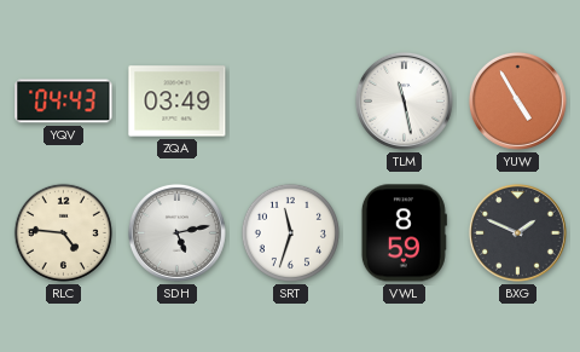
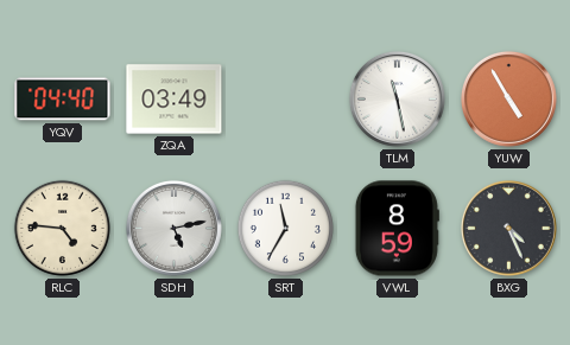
YQV: 04:43 -> 04:40
SRT: 11:33 -> 11:35
BXG: 1:49 -> 4:26
